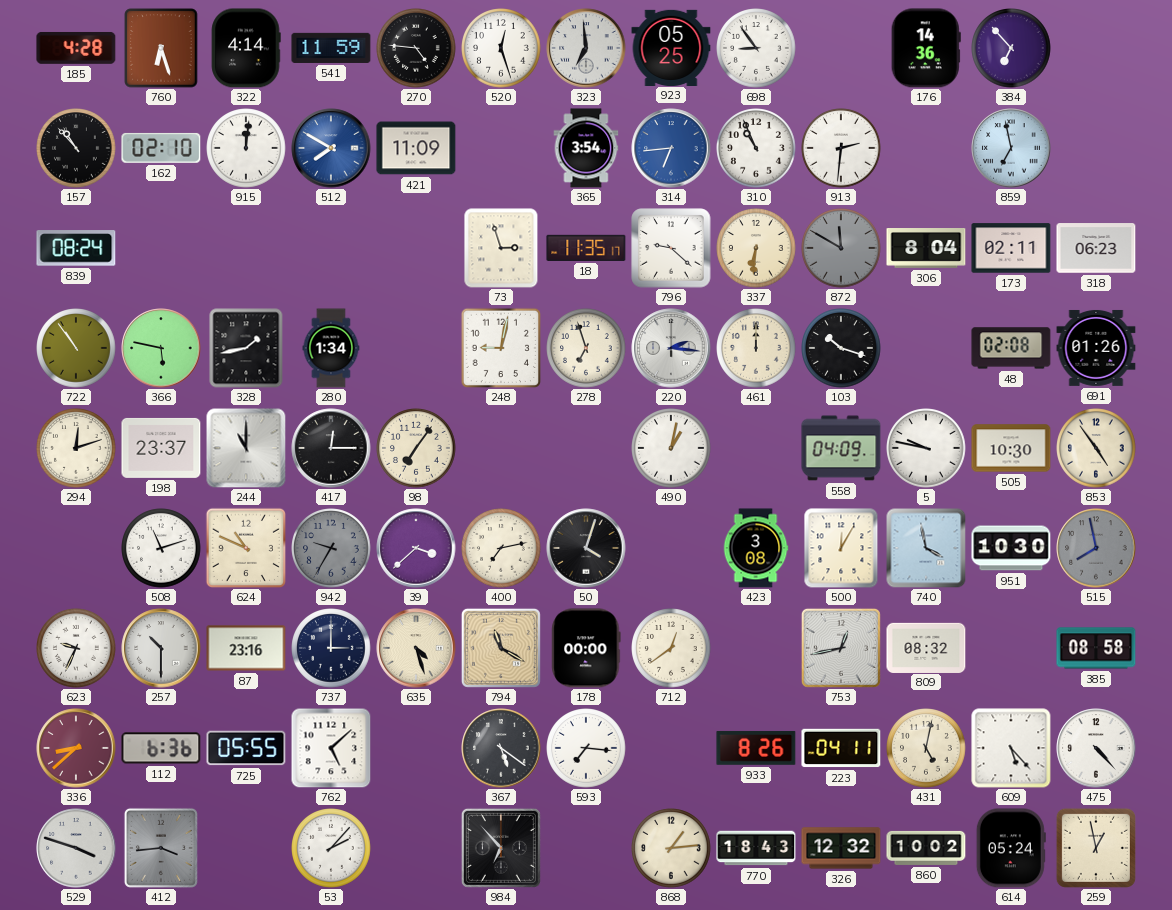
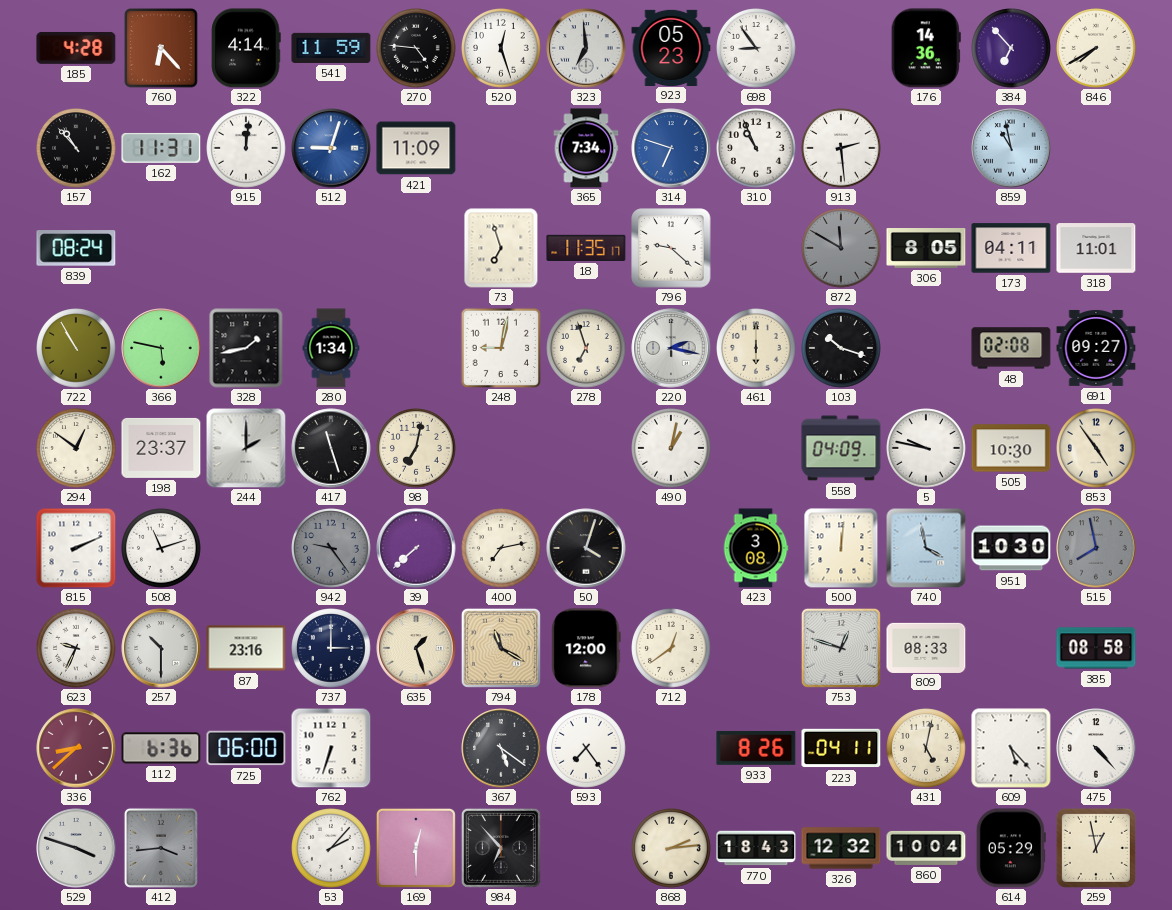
760: 6:27 -> 6:23
923: 05:25 -> 05:23
846: none -> 7:40
162: 02:10 -> 11:31
512: 7:50 -> 9:03
365: 3:54 -> 7:34
314: 6:44 -> 6:48
913: 2:31 -> 2:29
859: 6:58 -> 10:58
73: 2:57 -> 6:57
337: 6:31 -> none
306: 8:04 -> 8:05
173: 02:11 -> 04:11
318: 06:23 -> 11:01
722: 10:54 -> 10:55
220: 2:16 -> 2:17
461: 12:00 -> 6:00
691: 01:26 -> 09:27
294: 12:12 -> 12:51
244: 11:00 -> 2:00
417: 12:15 -> 11:27
98: 7:06 -> 7:02
815: none -> 2:11
624: 10:49 -> none
942: 9:35 -> 9:24
39: 3:38 -> 7:38
500: 12:05 -> 12:01
635: 4:27 -> 1:27
178: 00:00 -> 12:00
753: 12:43 -> 12:48
809: 08:32 -> 08:33
725: 05:55 -> 06:00
762: 5:08 -> 6:33
593: 7:16 -> 7:24
169: none -> 12:30
868: 1:14 -> 2:14
860: 10:02 -> 10:04
614: 05:24 -> 05:29
